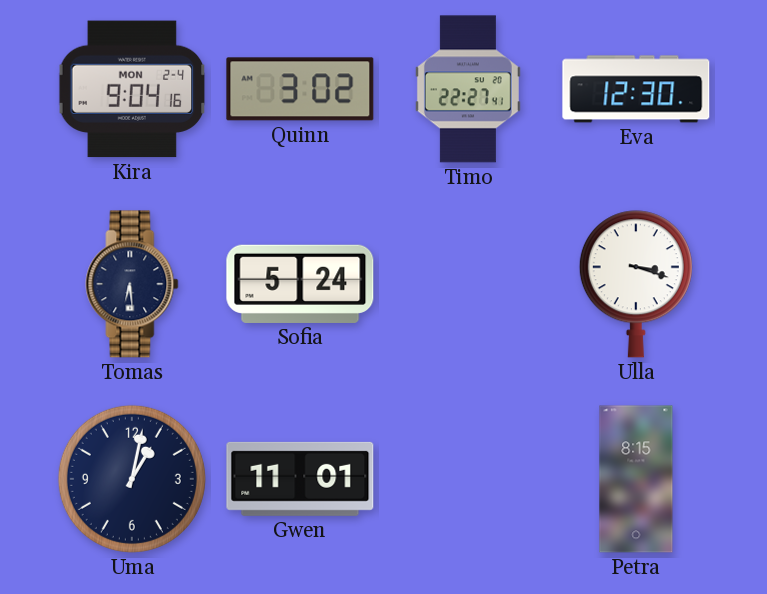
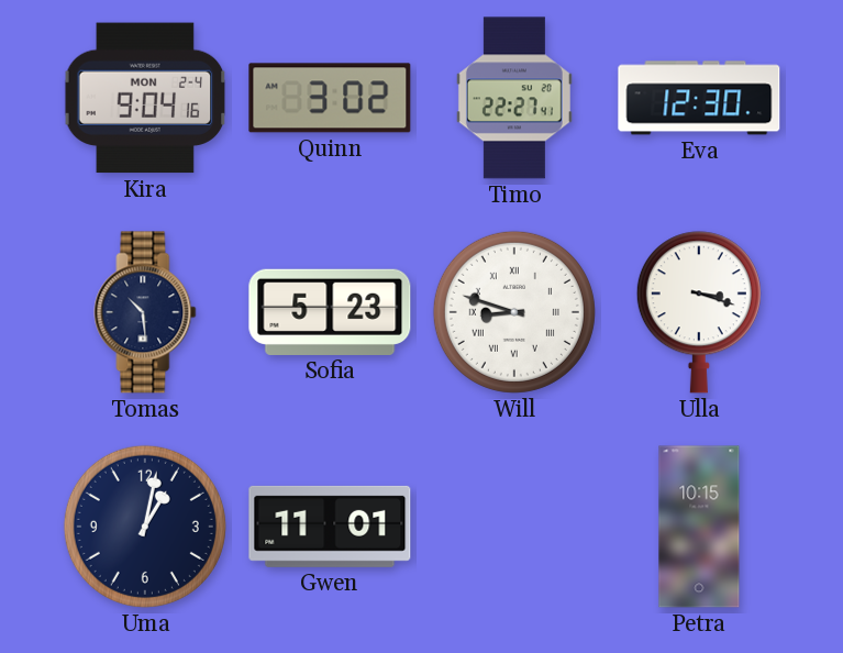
Tomas: 6:29 -> 10:29
Sofia: 5:24 -> 5:23
Will: none -> 8:48
Petra: 8:15 -> 10:15
